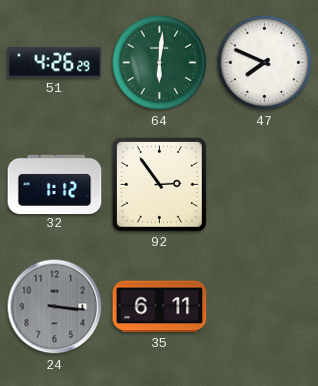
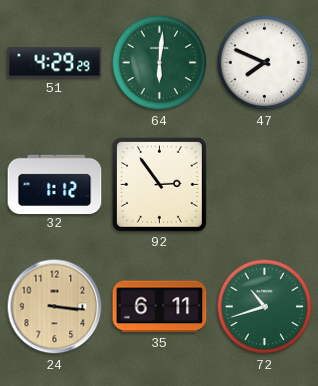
51: 4:26 -> 4:29
24 dial: grey -> champagne
72: none -> 10:42
